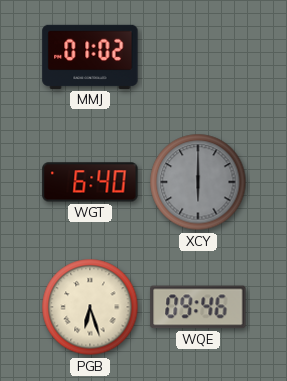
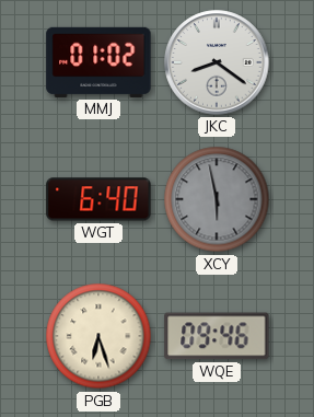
JKC: none -> 8:21
XCY: 6:00 -> 5:58
